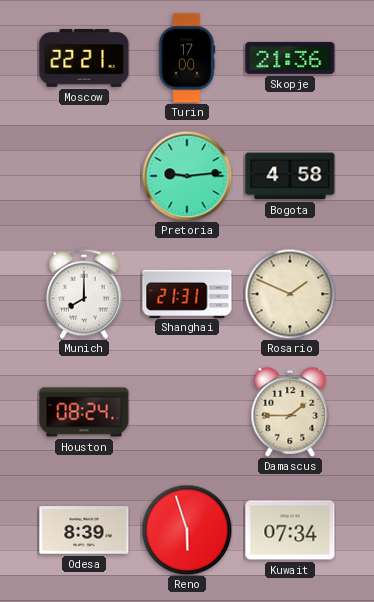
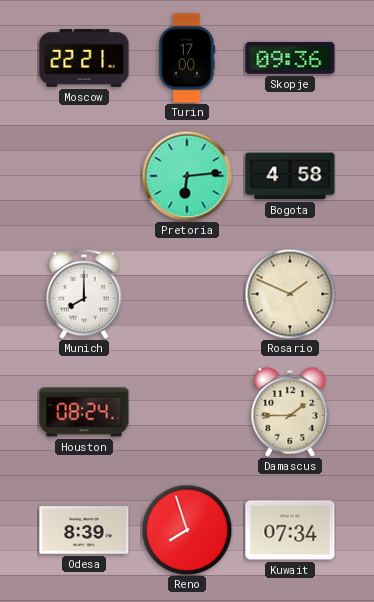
Skopje: 21:36 -> 09:36
Pretoria: 9:14 -> 6:14
Shanghai: 21:31 -> none
Reno: 5:57 -> 7:57
